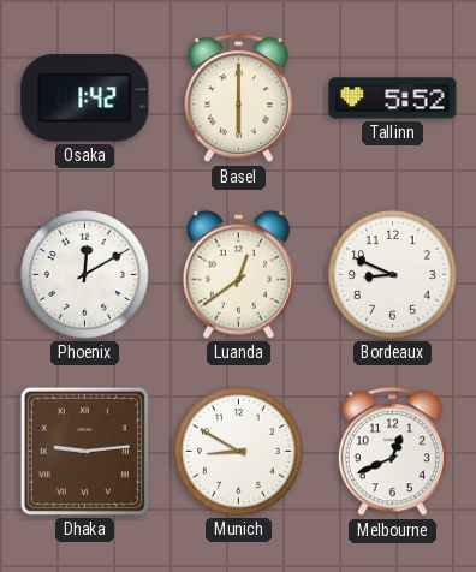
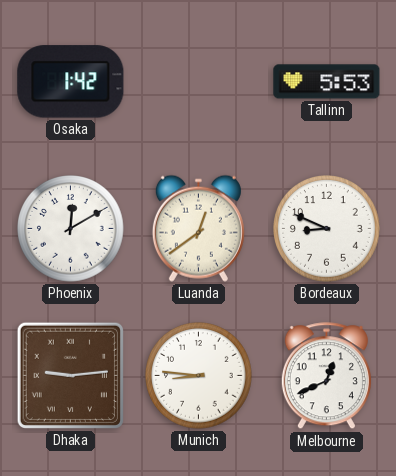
Basel: 6:00 -> none
Tallinn: 5:52 -> 5:53
Munich: 8:50 -> 8:46
